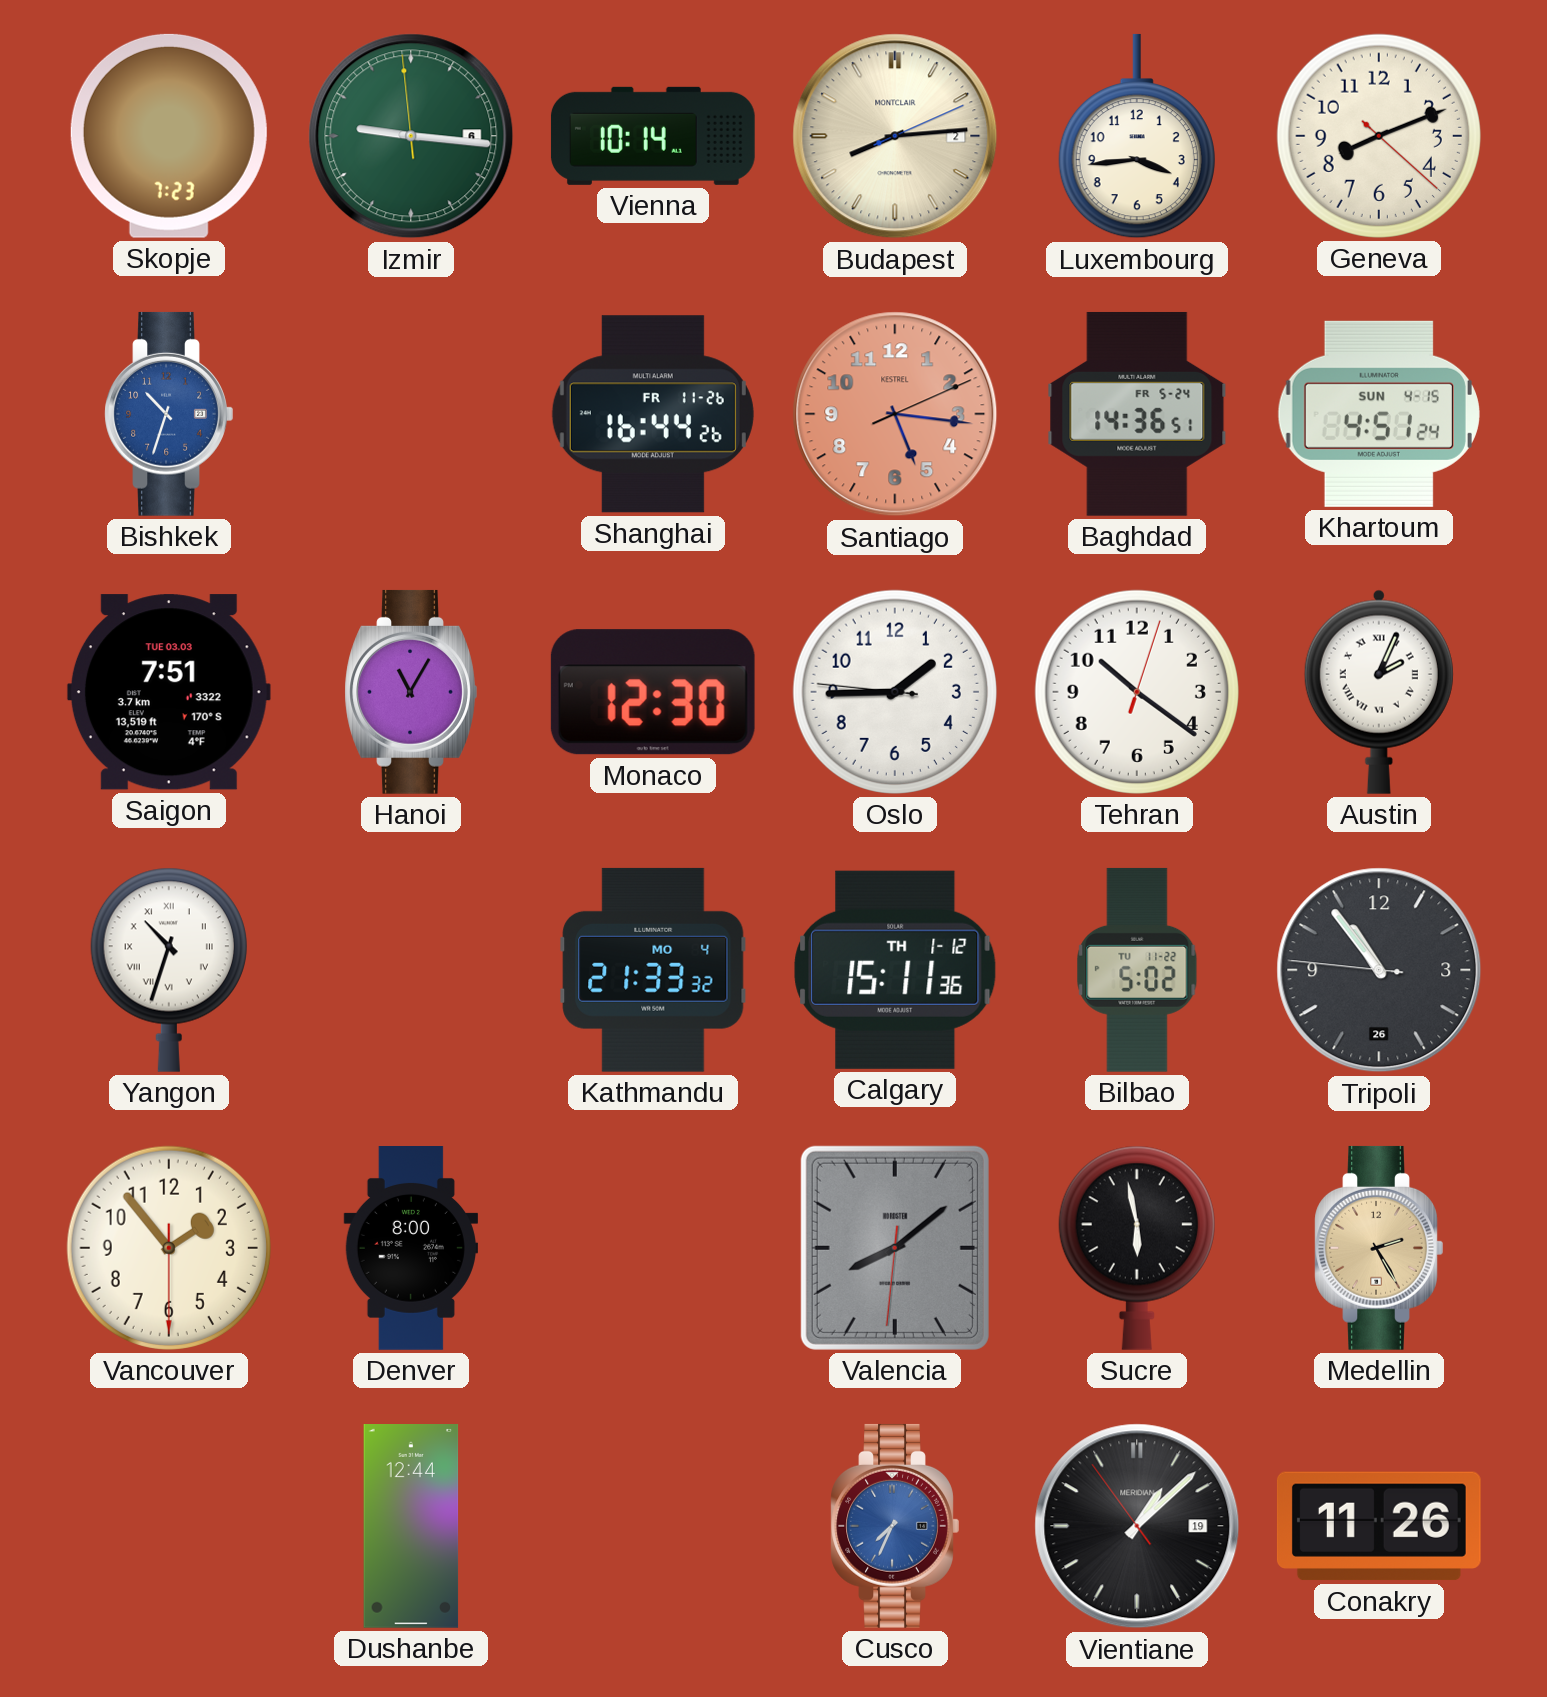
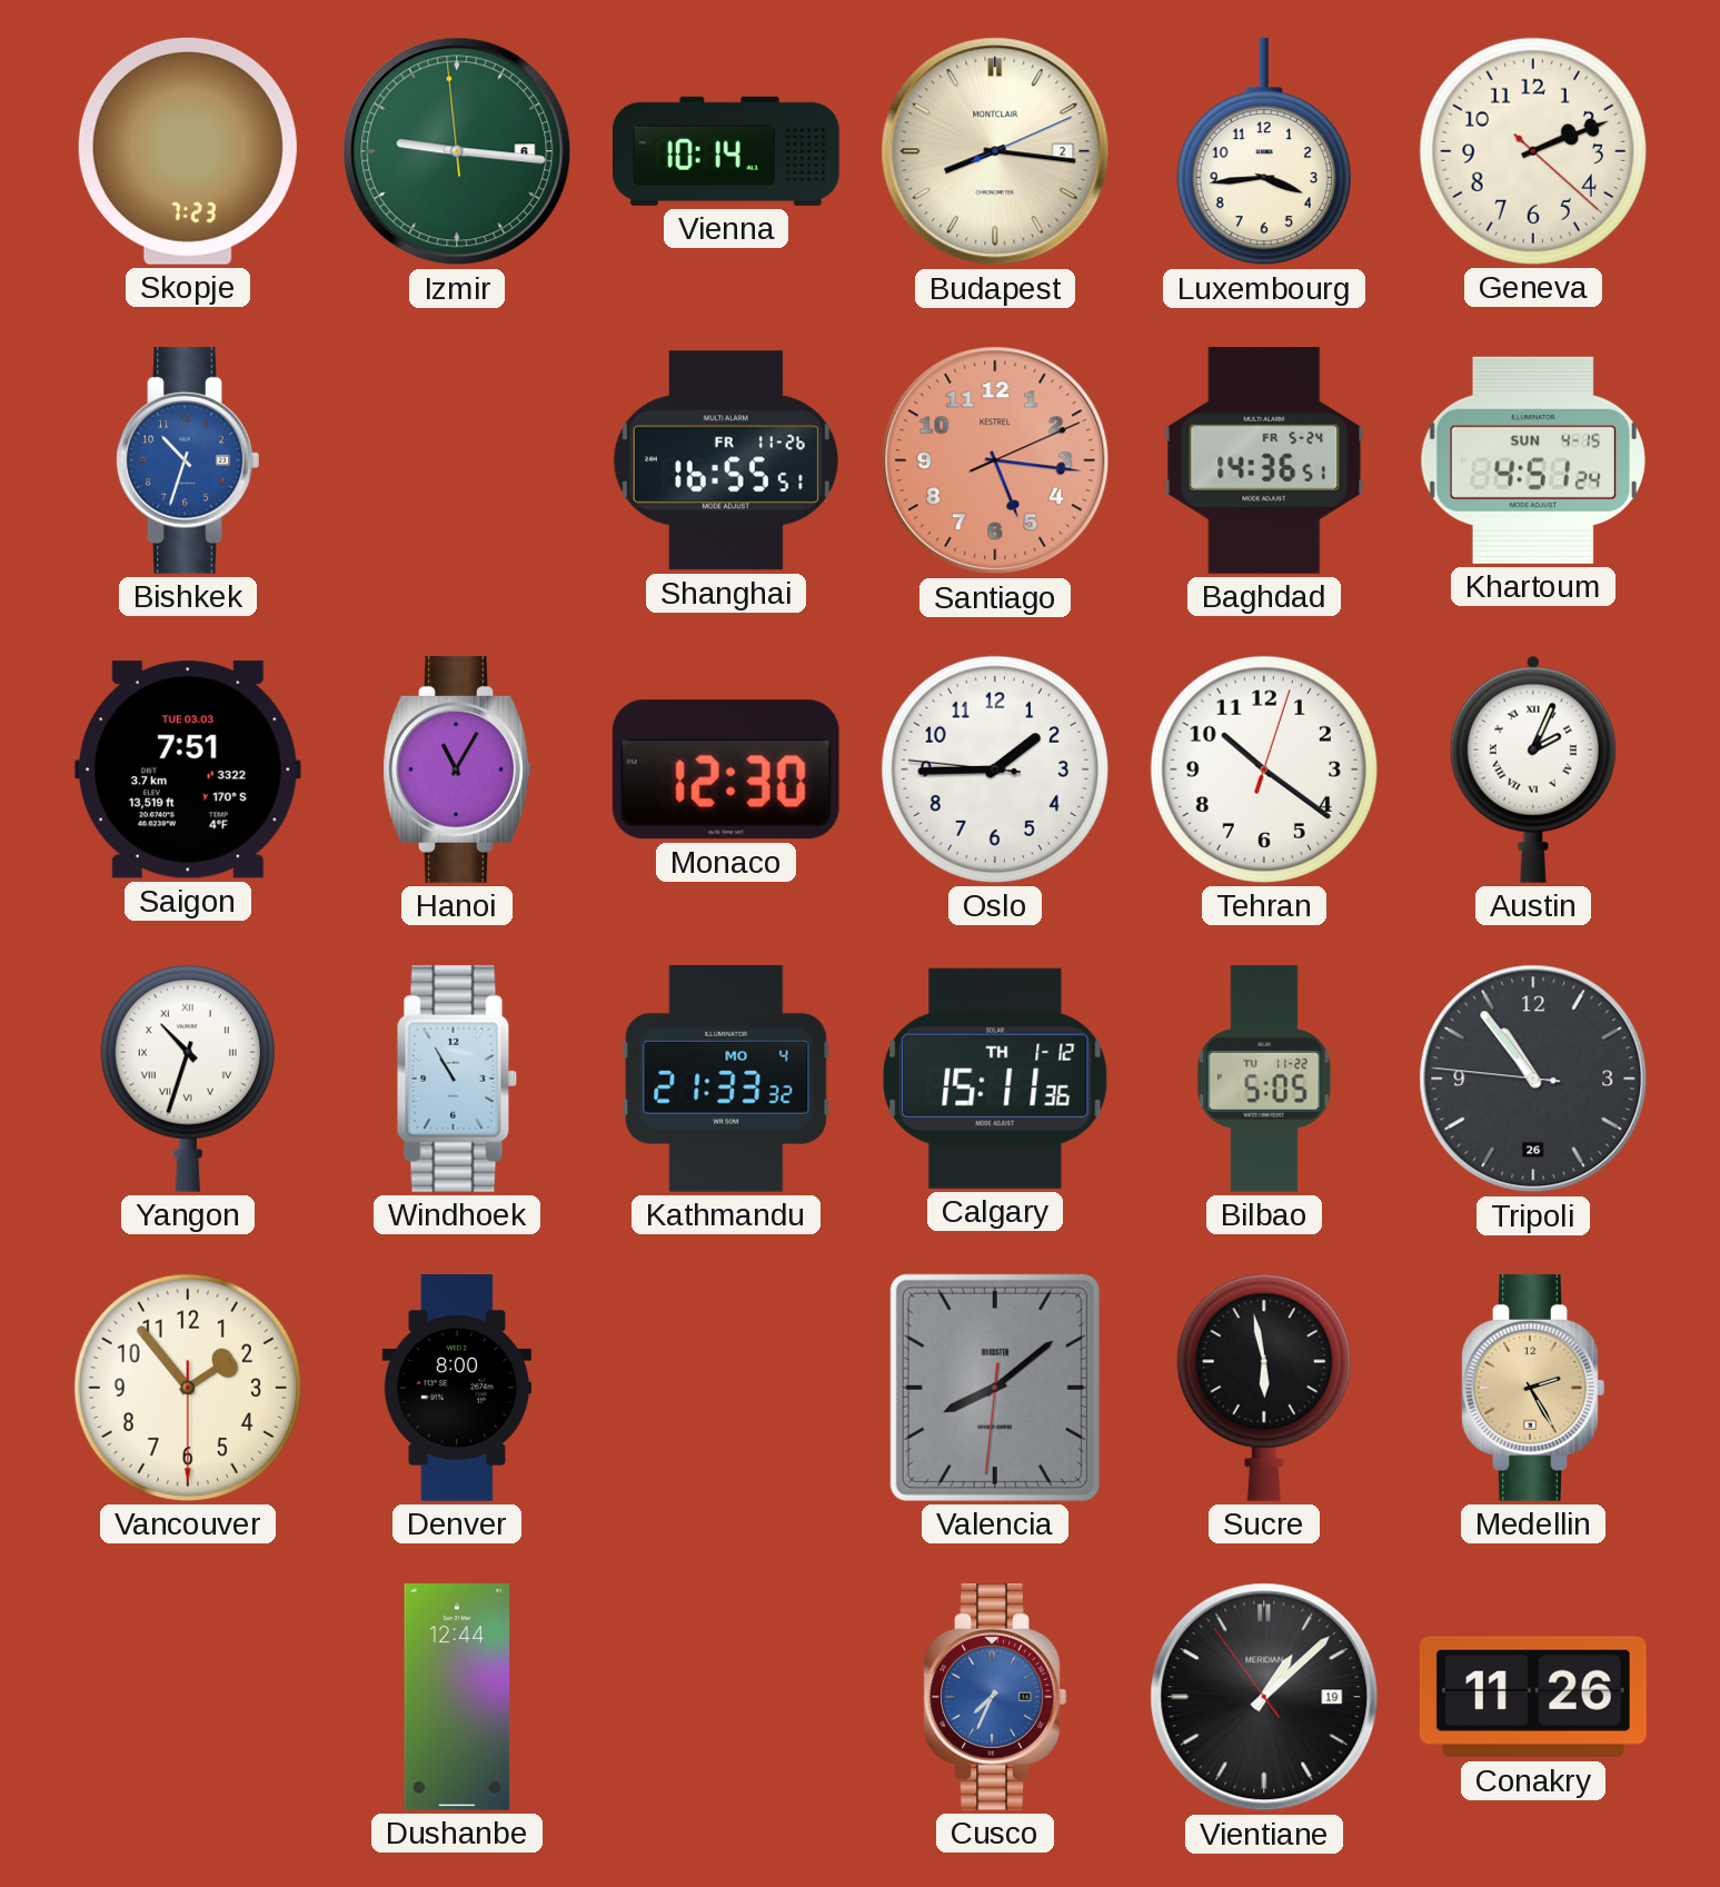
Budapest: 8:14 -> 8:16
Geneva: 8:11 -> 2:11
Shanghai: 16:44 -> 16:55
Windhoek: none -> 10:55
Bilbao: 5:02 -> 5:05
